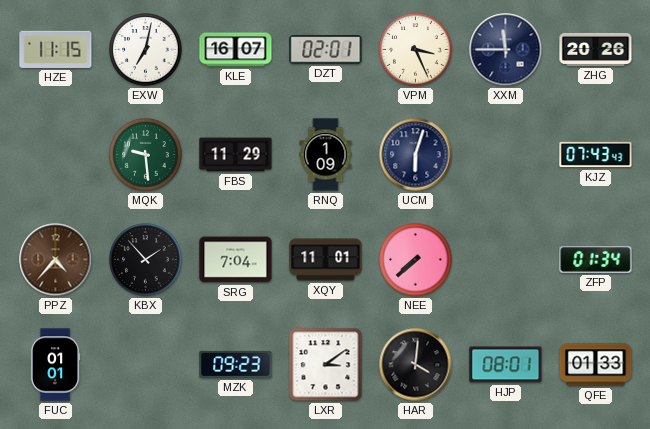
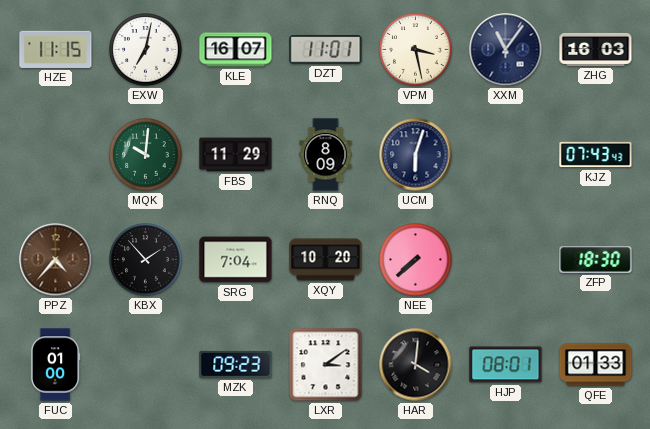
DZT: 02:01 -> 11:01
VPM: 3:26 -> 3:28
XXM: 11:45 -> 11:06
ZHG: 20:26 -> 16:03
MQK: 9:29 -> 10:01
RNQ: 1:09 -> 8:09
XQY: 11:01 -> 10:20
ZFP: 01:34 -> 18:30
FUC: 01:01 -> 01:00
